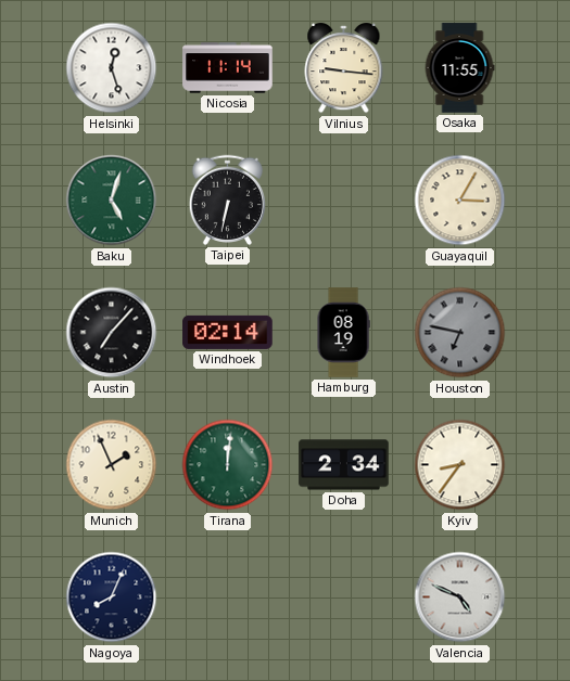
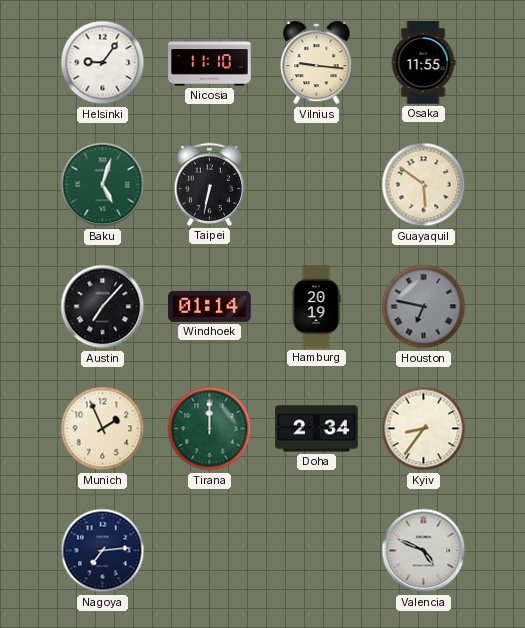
Helsinki: 12:27 -> 9:06
Nicosia: 11:14 -> 11:10
Guayaquil: 3:05 -> 5:51
Windhoek: 02:14 -> 01:14
Hamburg: 08:19 -> 20:19
Tirana: 12:01 -> 12:00
Nagoya: 8:04 -> 7:14
